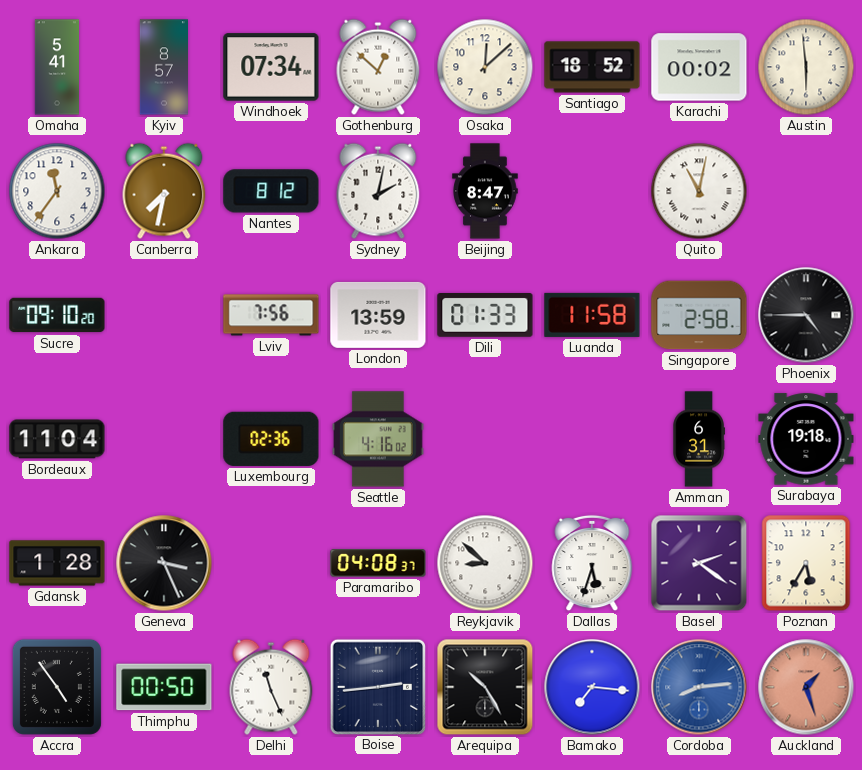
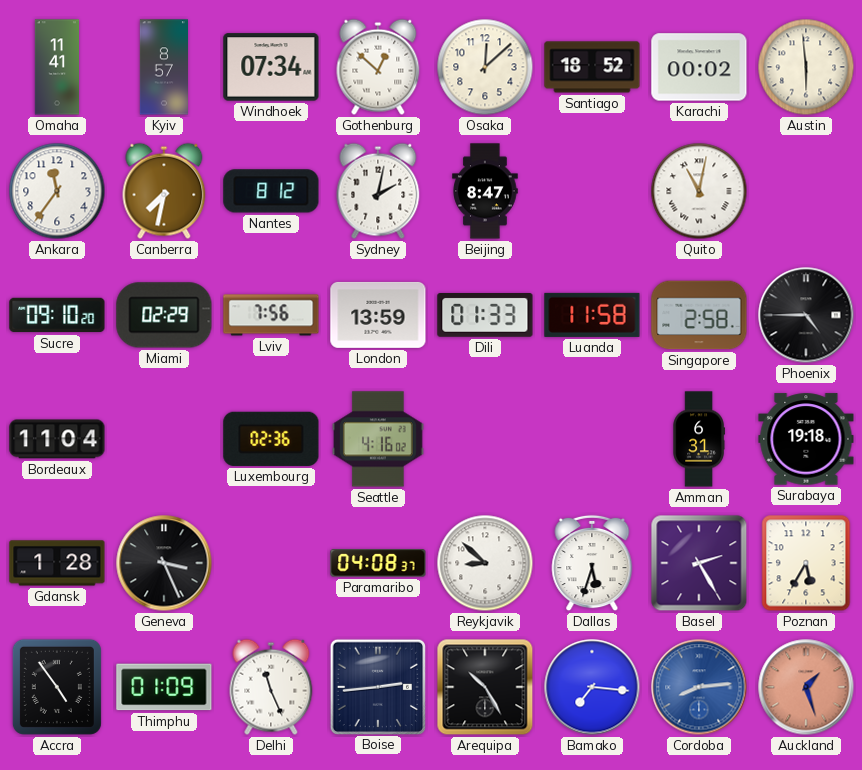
Omaha: 5:41 -> 11:41
Miami: none -> 02:29
Basel: 2:21 -> 2:25
Thimphu: 00:50 -> 01:09
